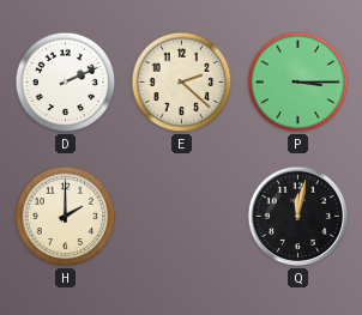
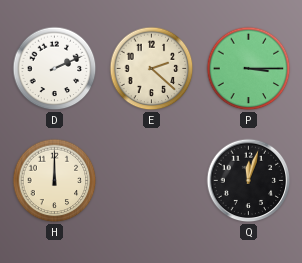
H: 2:00 -> 12:00
Q: 12:02 -> 12:03
